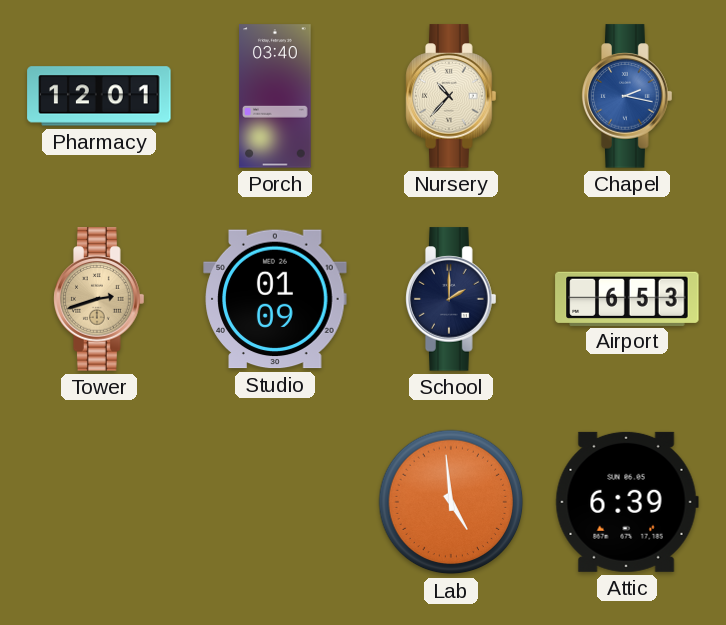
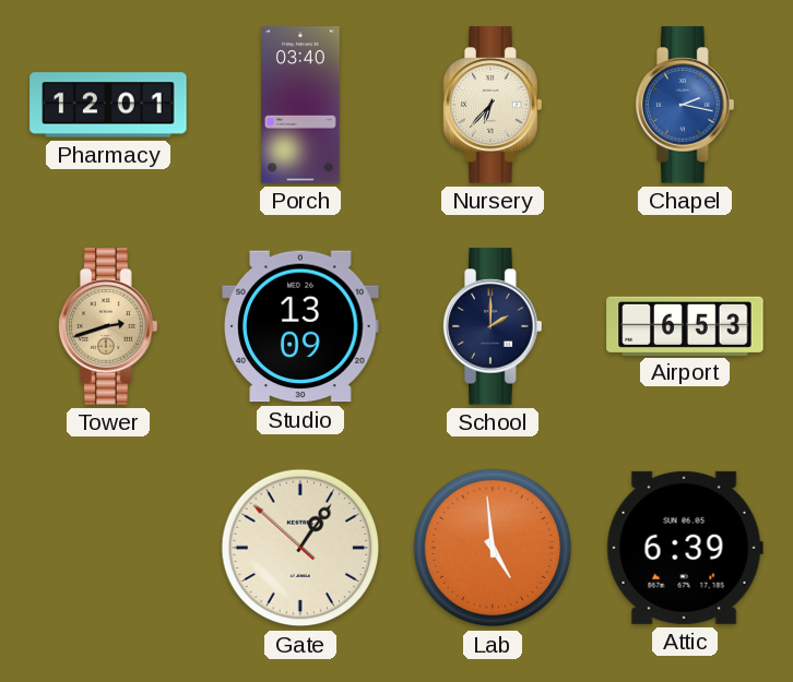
Nursery: 10:37 -> 6:37
Studio: 01:09 -> 13:09
Gate: none -> 1:05
